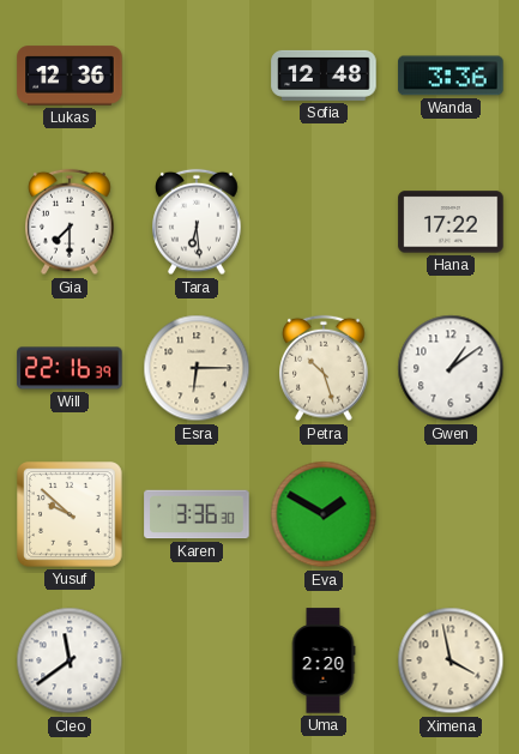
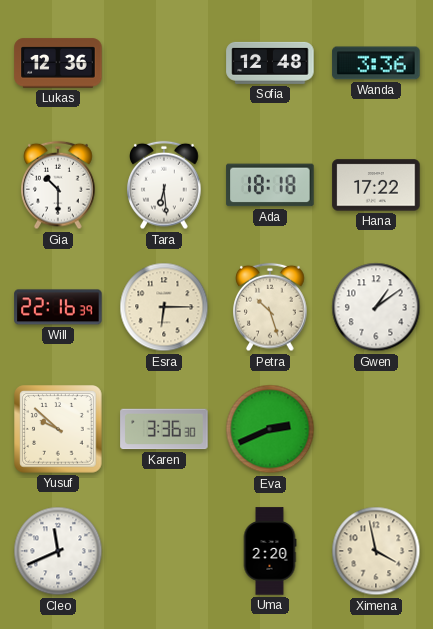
Gia: 7:30 -> 10:30
Ada: none -> 18:18
Eva: 1:50 -> 2:41
Cleo: 11:39 -> 11:41
